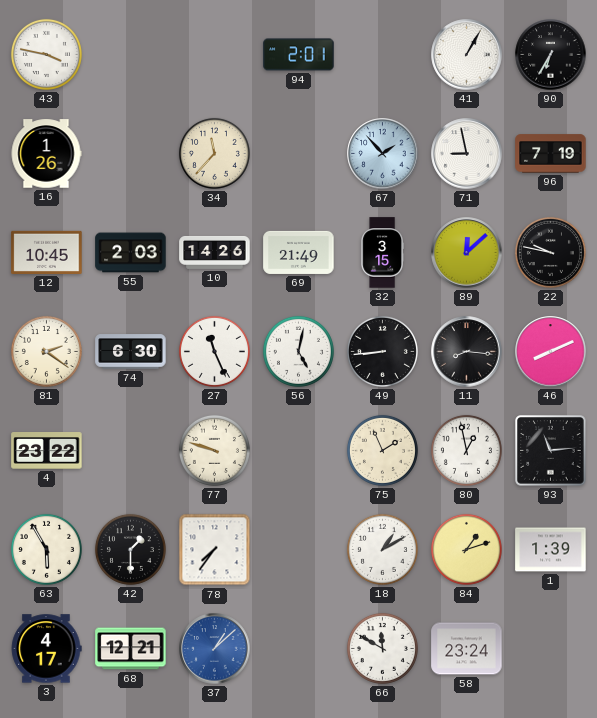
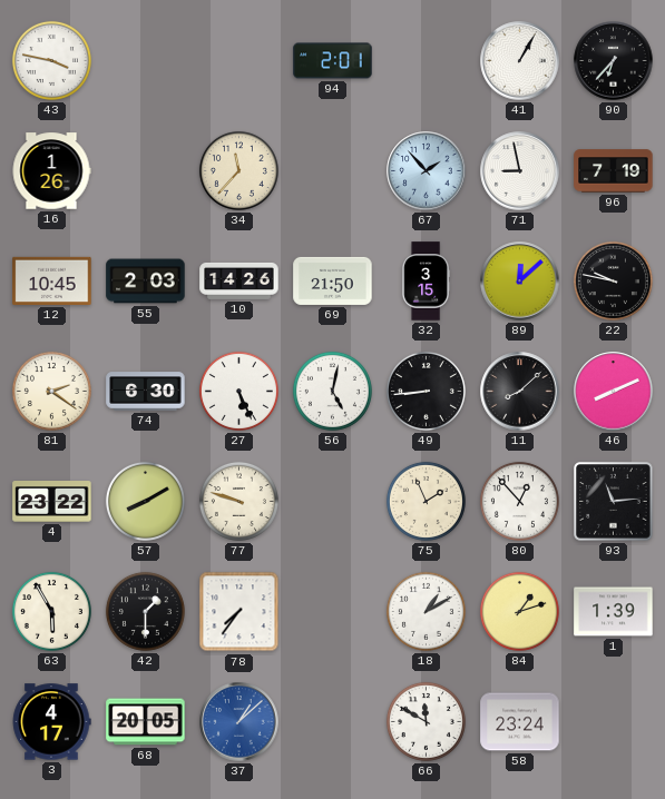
90: 6:35 -> 6:37
69: 21:49 -> 21:50
27: 11:26 -> 5:26
11: 8:16 -> 8:08
57: none -> 8:10
80: 12:58 -> 12:53
68: 12:21 -> 20:05
